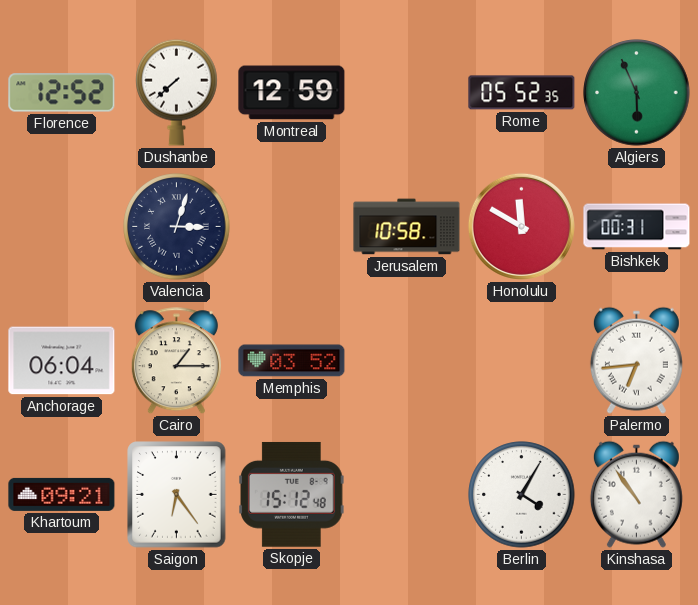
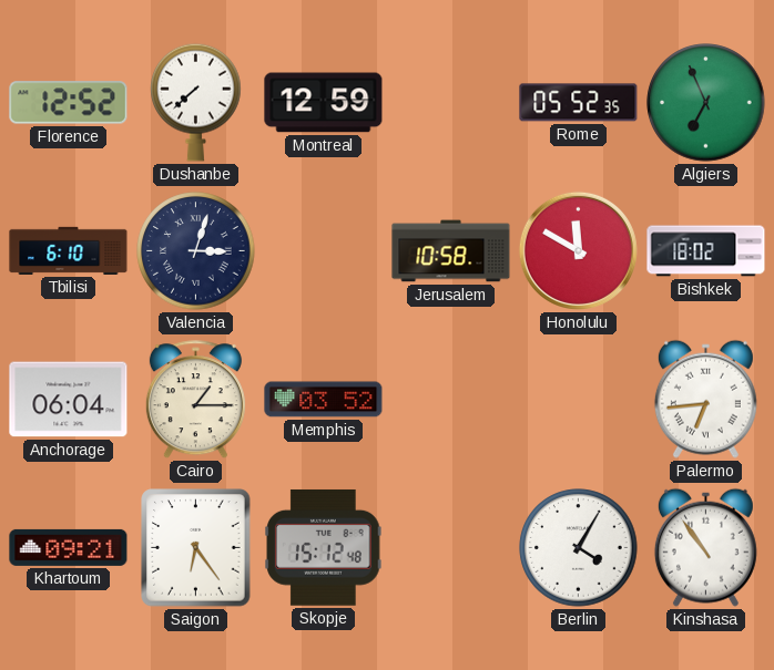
Algiers: 5:56 -> 6:56
Tbilisi: none -> 6:10
Bishkek: 00:31 -> 18:02
